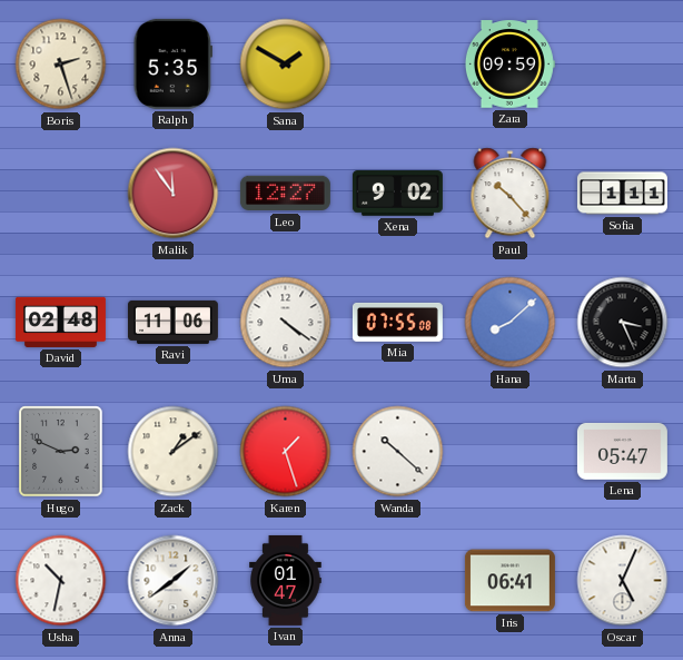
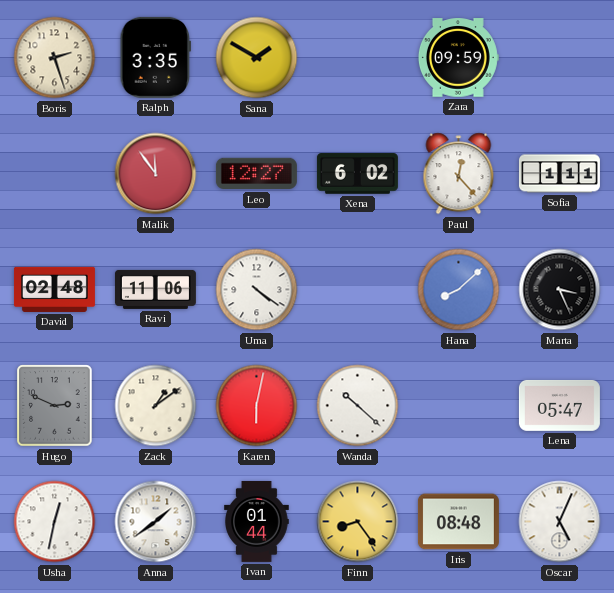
Ralph: 5:35 -> 3:35
Xena: 9:02 -> 6:02
Paul: 10:23 -> 12:23
Mia: 07:55 -> none
Karen: 1:27 -> 6:02
Usha: 10:32 -> 12:32
Ivan: 01:47 -> 01:44
Finn: none -> 8:24
Iris: 06:41 -> 08:48
